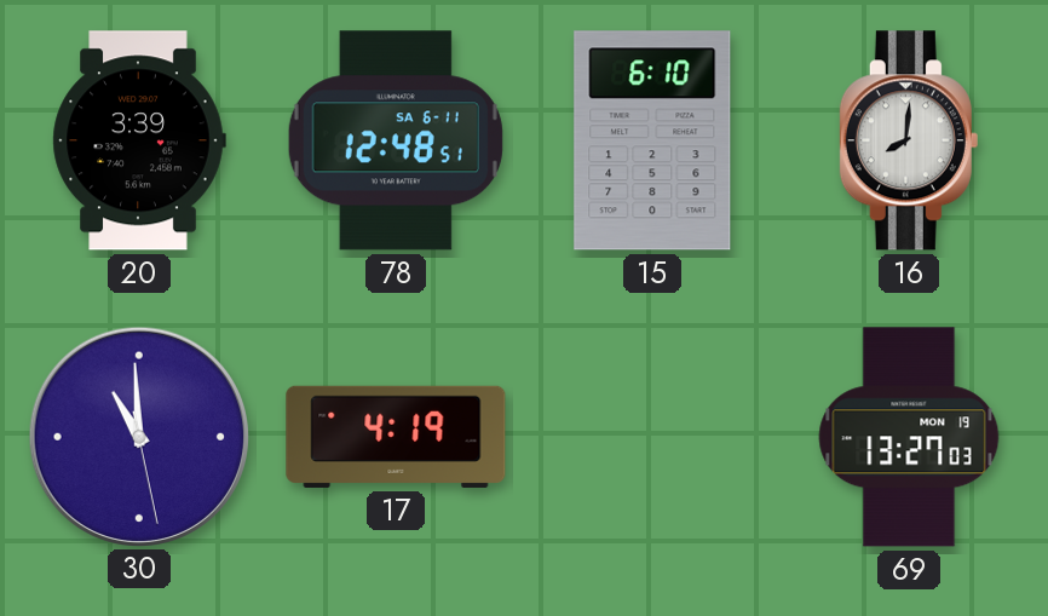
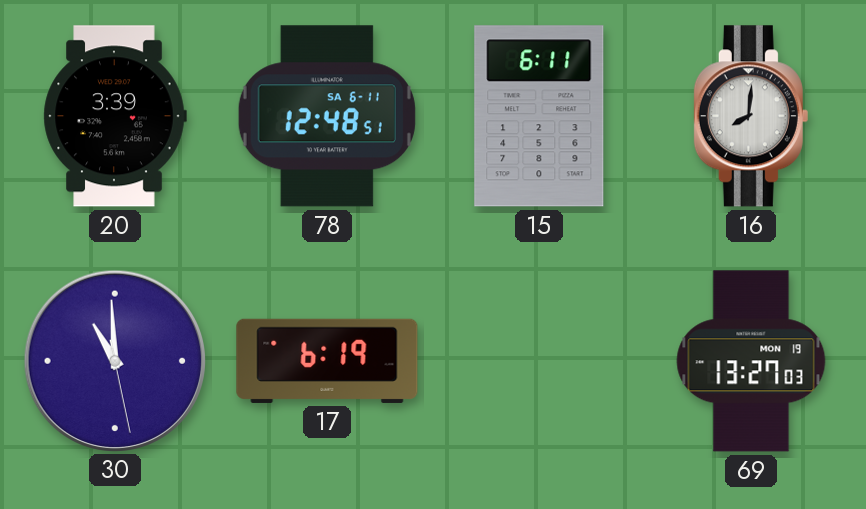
15: 6:10 -> 6:11
17: 4:19 -> 6:19
